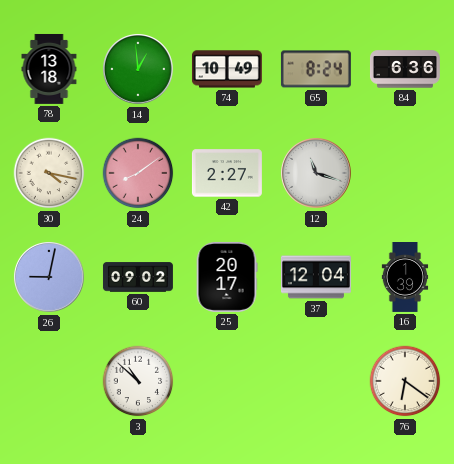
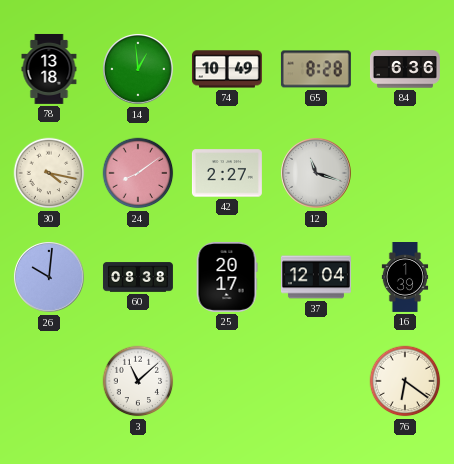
65: 8:24 -> 8:28
26: 9:02 -> 10:01
60: 09:02 -> 08:38
3: 10:52 -> 11:08
